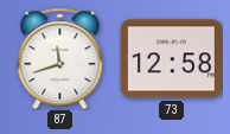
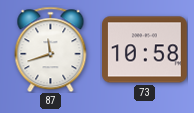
73: 12:58 -> 10:58
